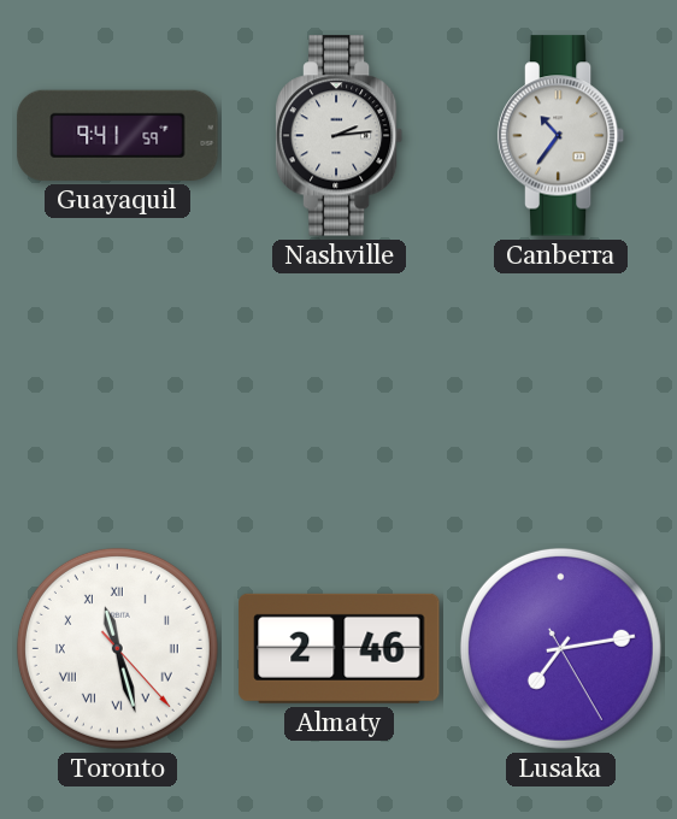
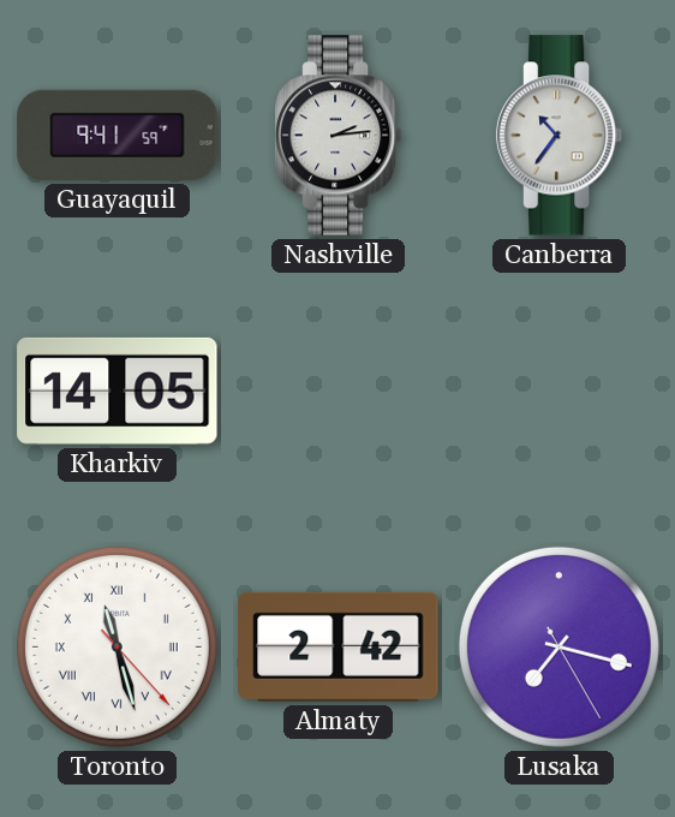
Kharkiv: none -> 14:05
Almaty: 2:46 -> 2:42
Lusaka: 7:13 -> 7:17
